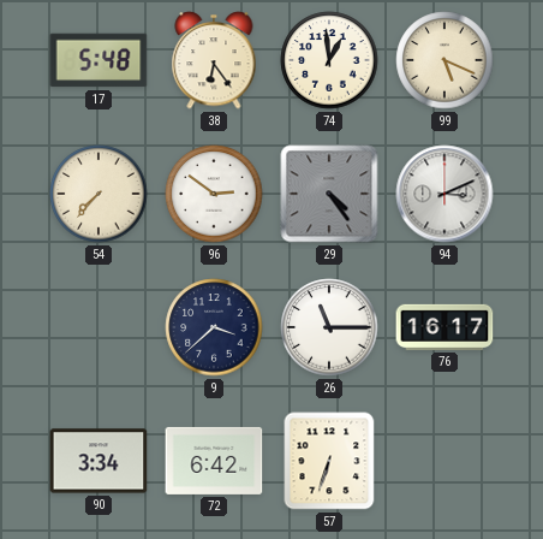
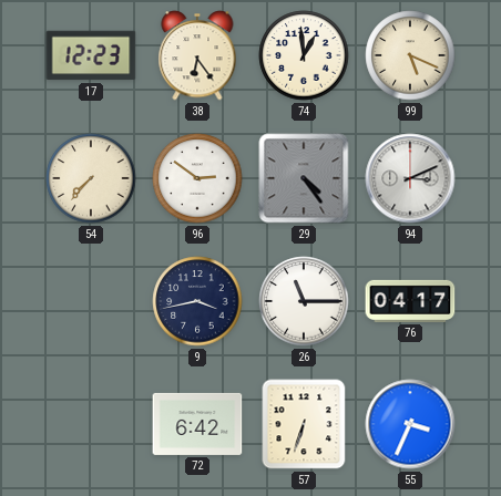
17: 5:48 -> 12:23
9: 3:38 -> 3:43
76: 16:17 -> 04:17
90: 3:34 -> none
55: none -> 3:34
